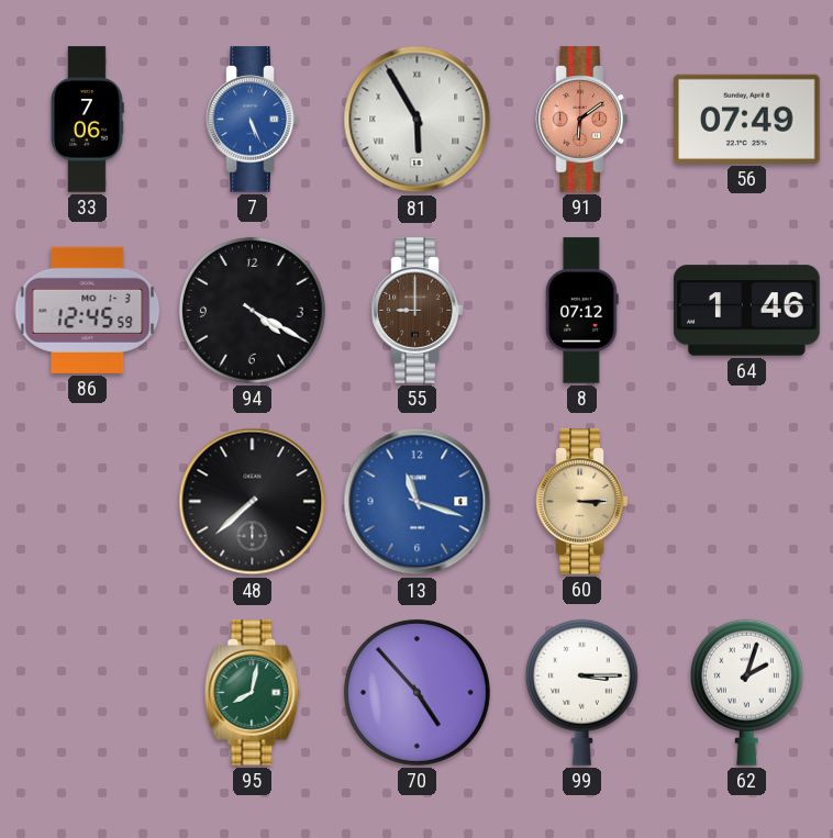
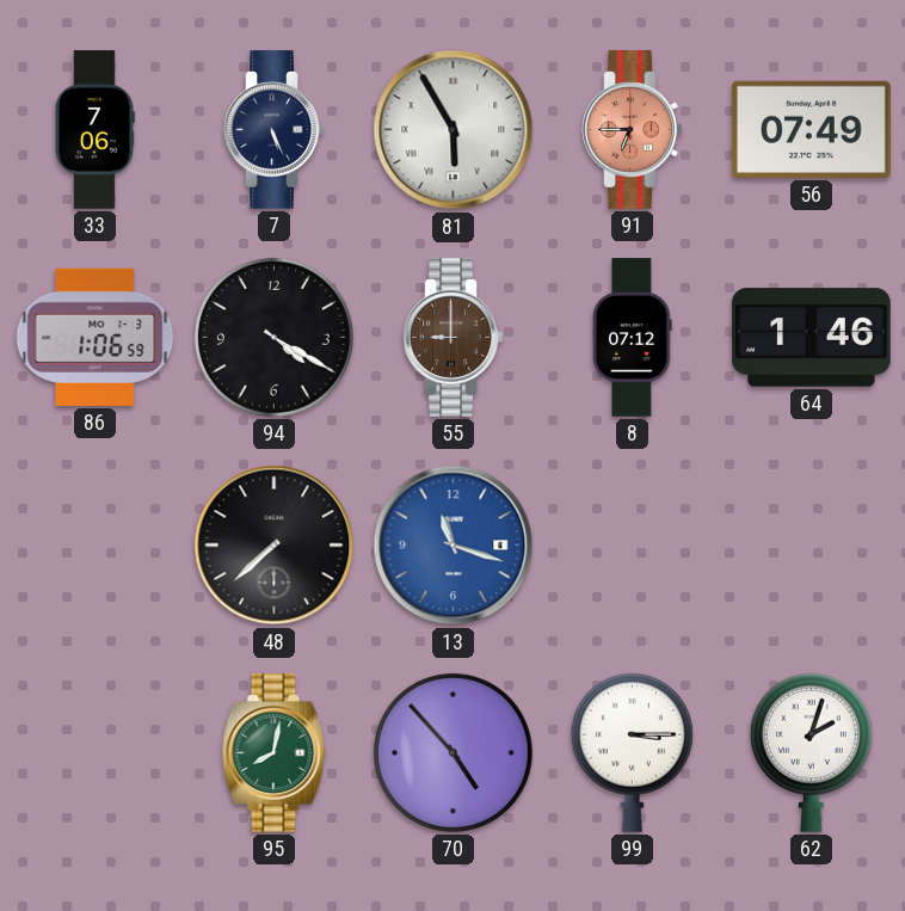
7 dial: blue -> navy
91: 6:09 -> 6:45
86: 12:45 -> 1:06
60: 3:15 -> none
